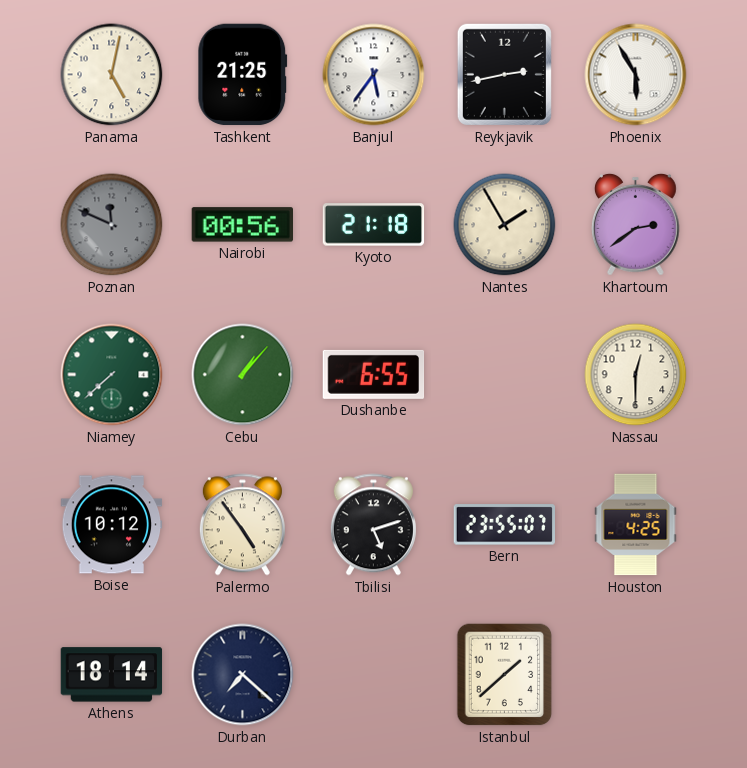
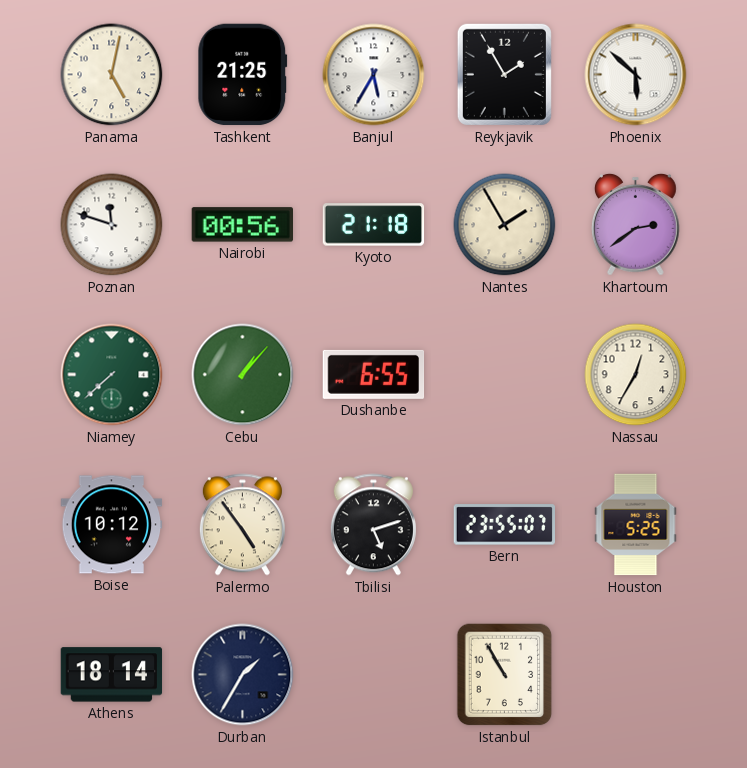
Banjul: 5:36 -> 5:35
Reykjavik: 2:43 -> 1:55
Phoenix: 5:55 -> 5:52
Poznan: 11:49 -> 11:48
Poznan dial: grey -> white
Nassau: 12:30 -> 12:35
Houston: 4:25 -> 5:25
Durban: 7:22 -> 1:35
Istanbul: 1:38 -> 10:55
